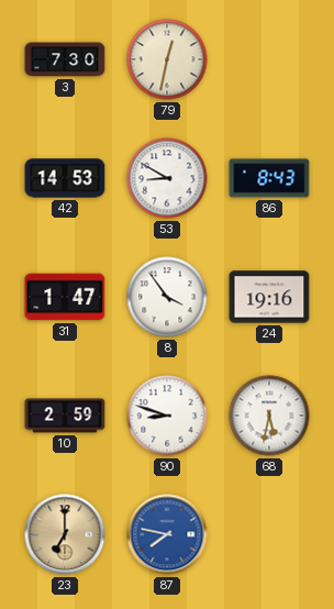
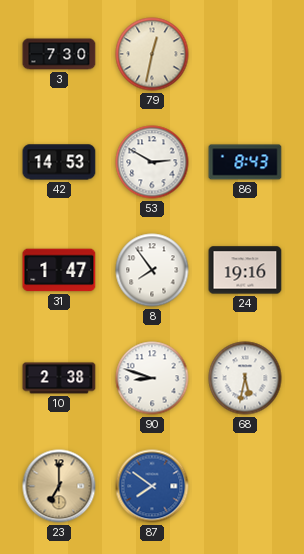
53: 8:50 -> 2:50
8: 3:54 -> 7:54
10: 2:59 -> 2:38
87: 7:47 -> 7:51
